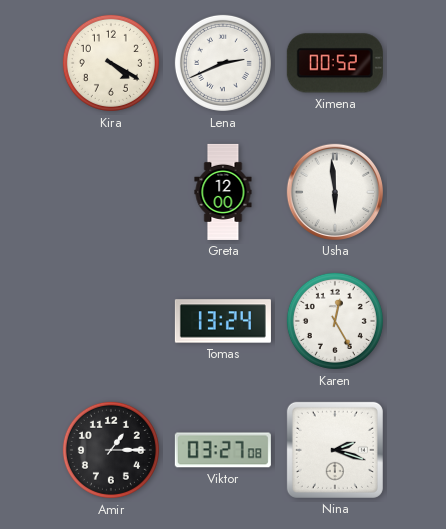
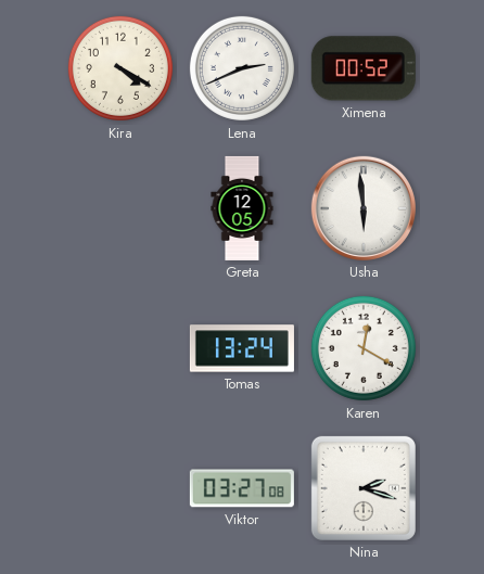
Greta: 12:00 -> 12:05
Karen: 12:25 -> 12:20
Amir: 1:15 -> none
